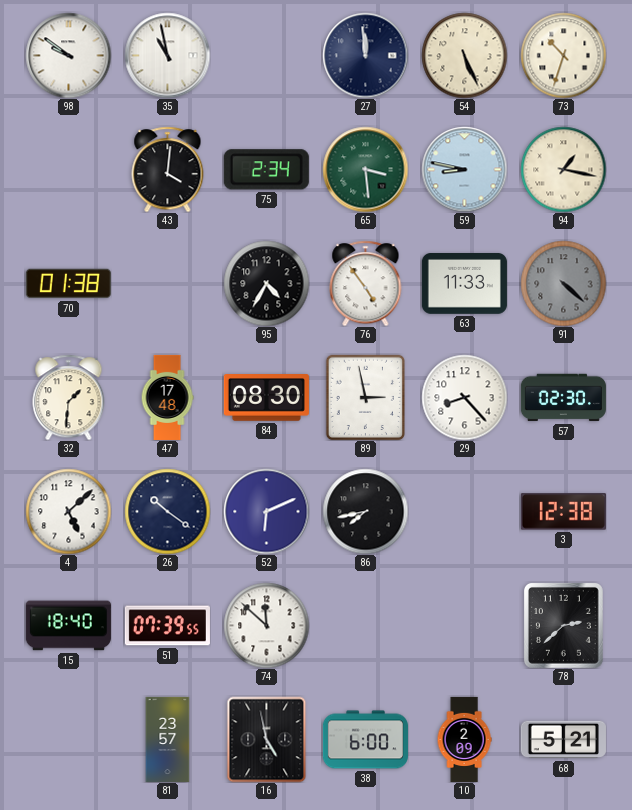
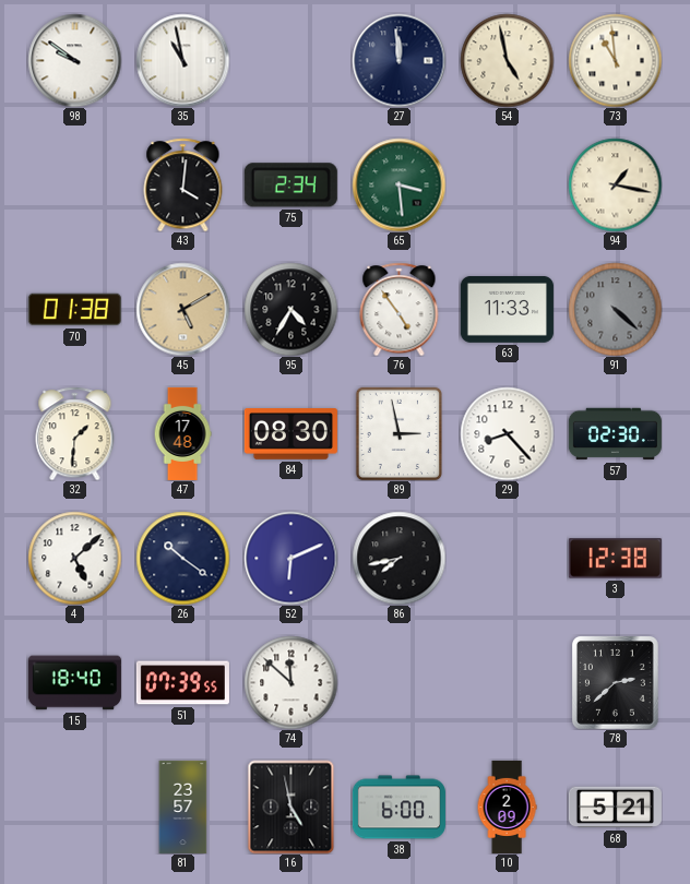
54: 5:26 -> 4:58
73: 10:33 -> 10:59
59: 8:47 -> none
45: none -> 5:10
